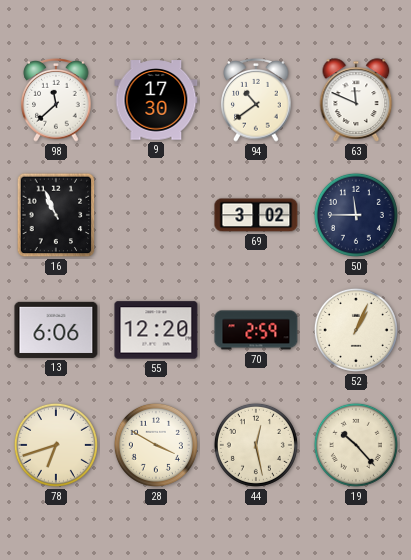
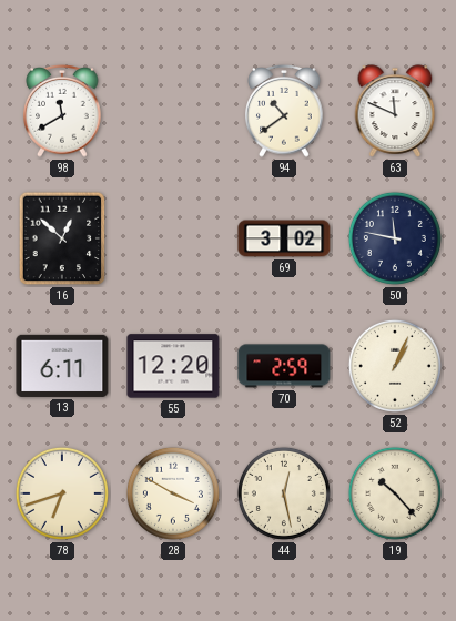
98: 11:38 -> 11:40
9: 17:30 -> none
16: 10:56 -> 12:52
50: 11:45 -> 11:47
13: 6:06 -> 6:11
